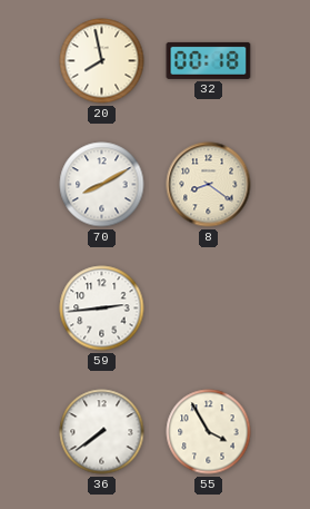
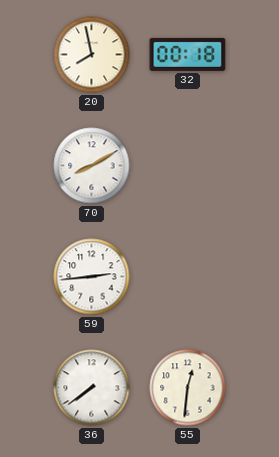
8: 8:21 -> none
55: 3:55 -> 12:31
